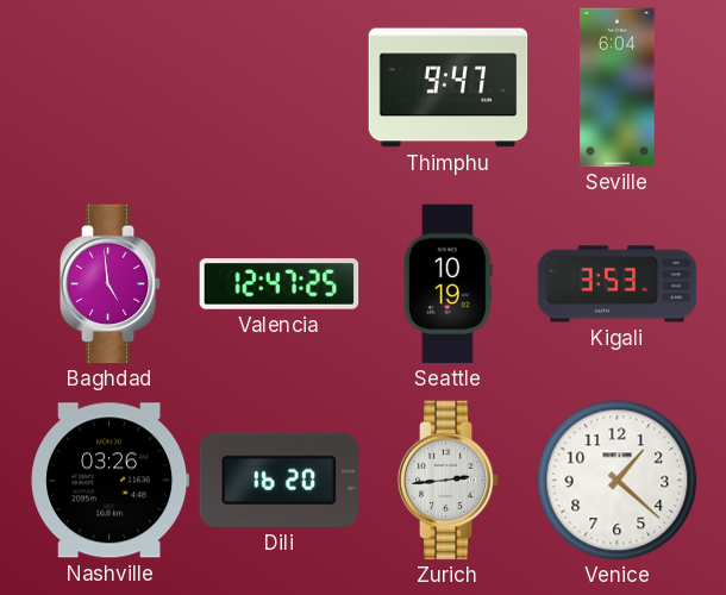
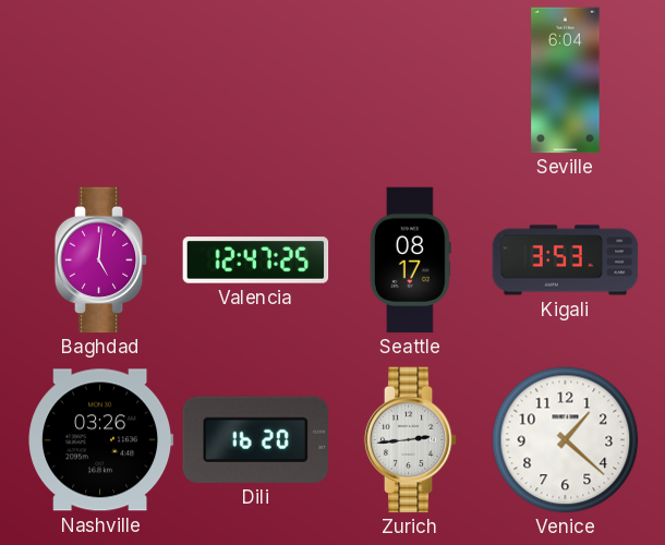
Thimphu: 9:47 -> none
Baghdad: 4:59 -> 5:01
Seattle: 10:19 -> 08:17
